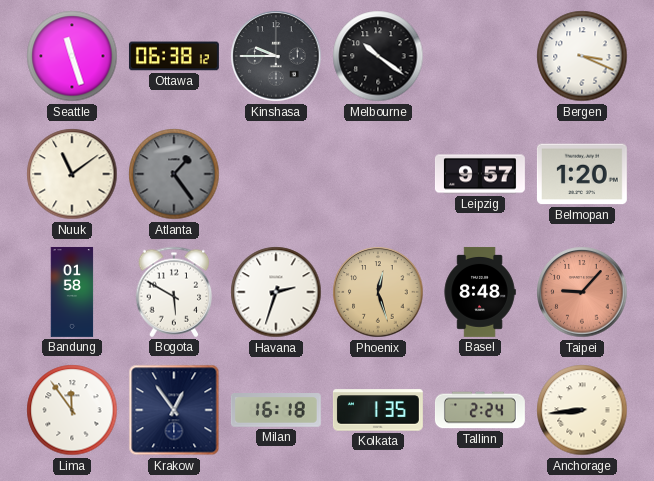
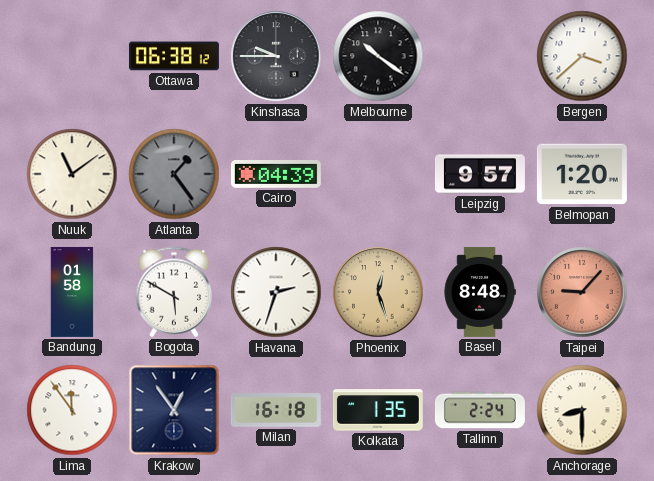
Seattle: 11:27 -> none
Bergen: 3:19 -> 3:38
Cairo: none -> 04:39
Anchorage: 8:44 -> 8:30
